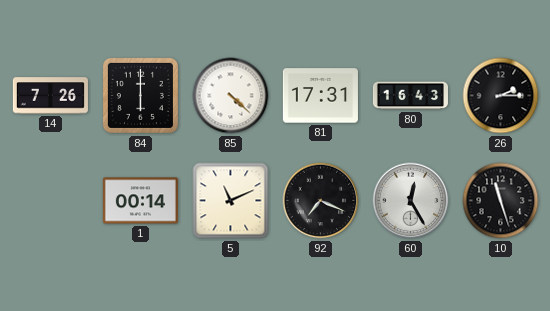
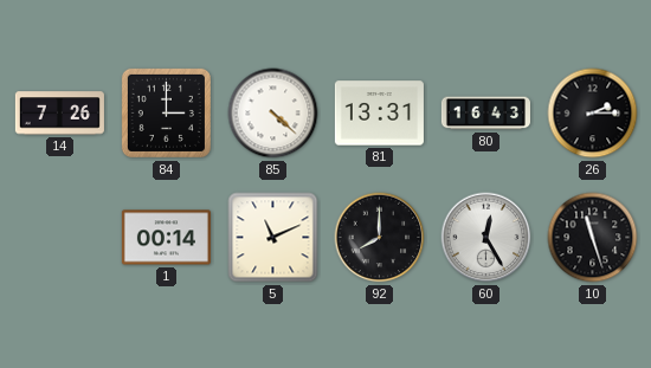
84: 6:00 -> 3:00
81: 17:31 -> 13:31
92: 7:19 -> 8:00
